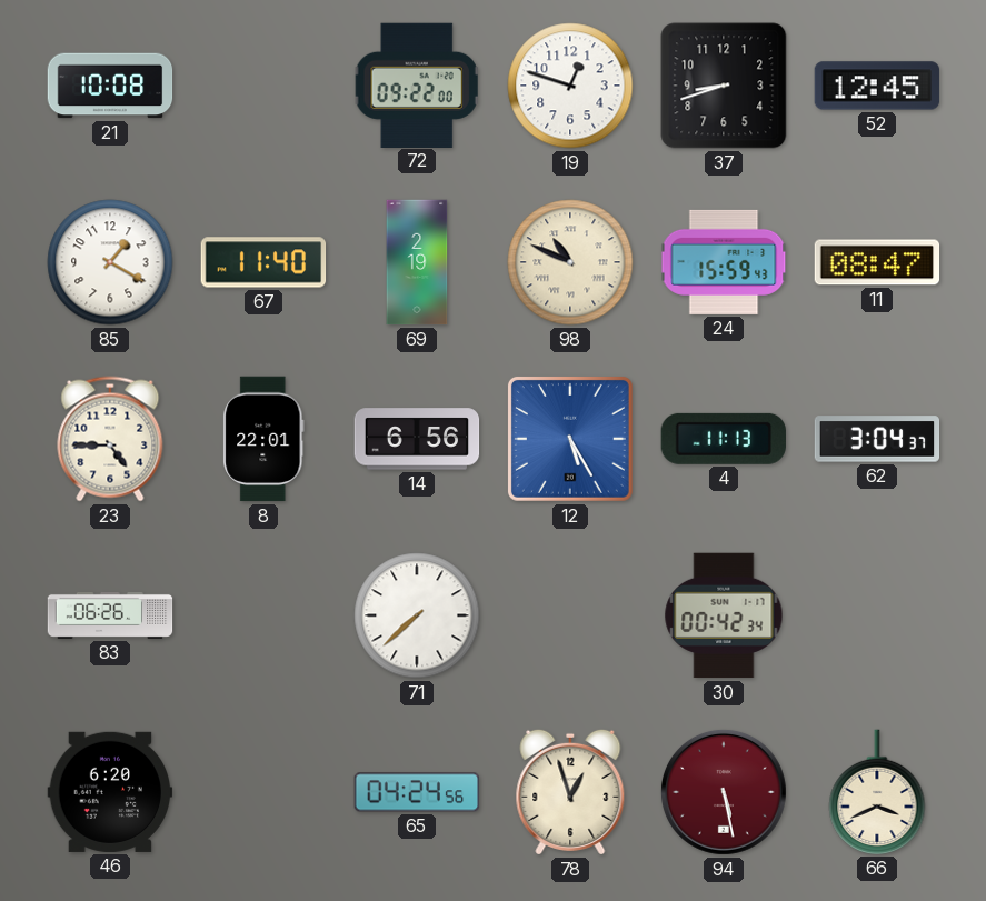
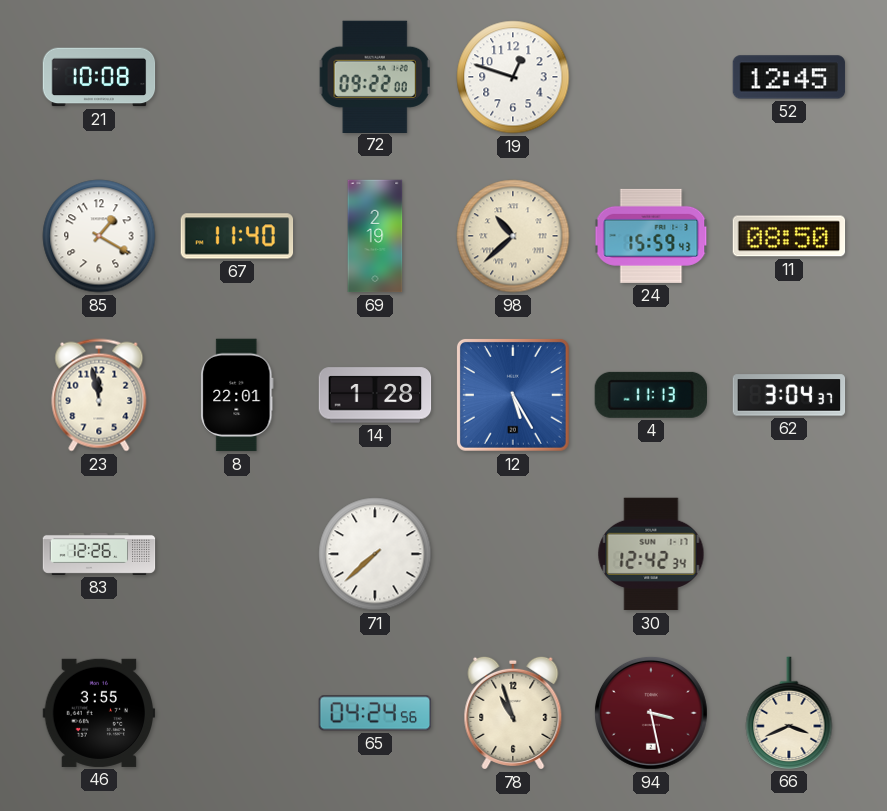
37: 8:42 -> none
98: 10:49 -> 10:38
11: 08:47 -> 08:50
23: 4:45 -> 11:58
14: 6:56 -> 1:28
83: 06:26 -> 12:26
30: 00:42 -> 12:42
46: 6:20 -> 3:55
78: 12:57 -> 10:57
94: 5:28 -> 3:28
